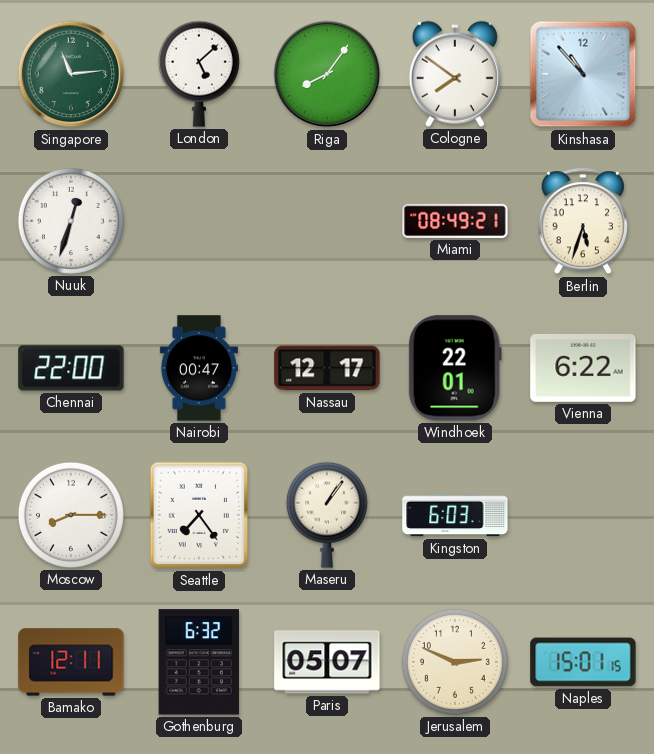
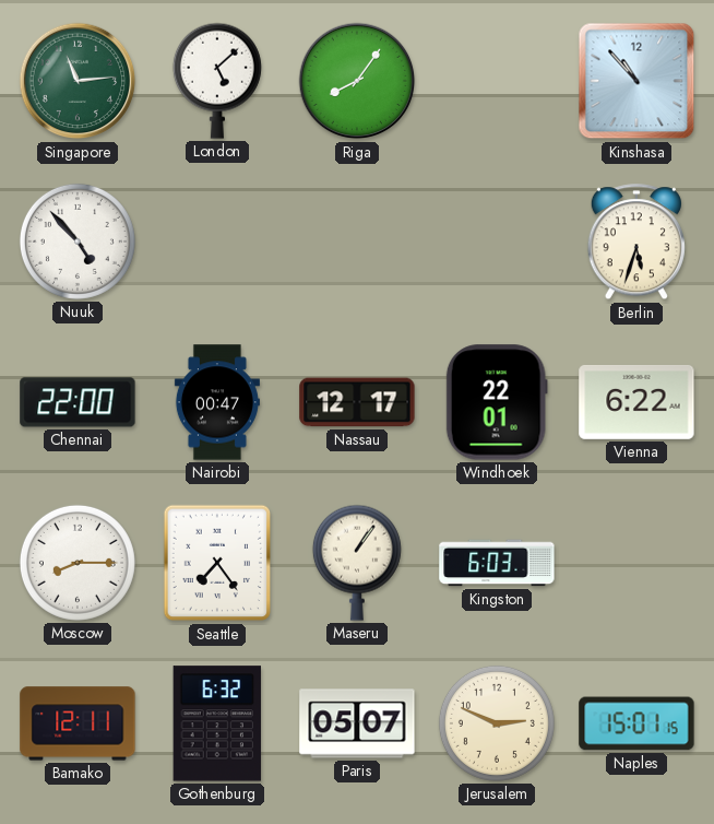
Cologne: 7:51 -> none
Nuuk: 12:33 -> 4:53
Miami: 08:49 -> none
